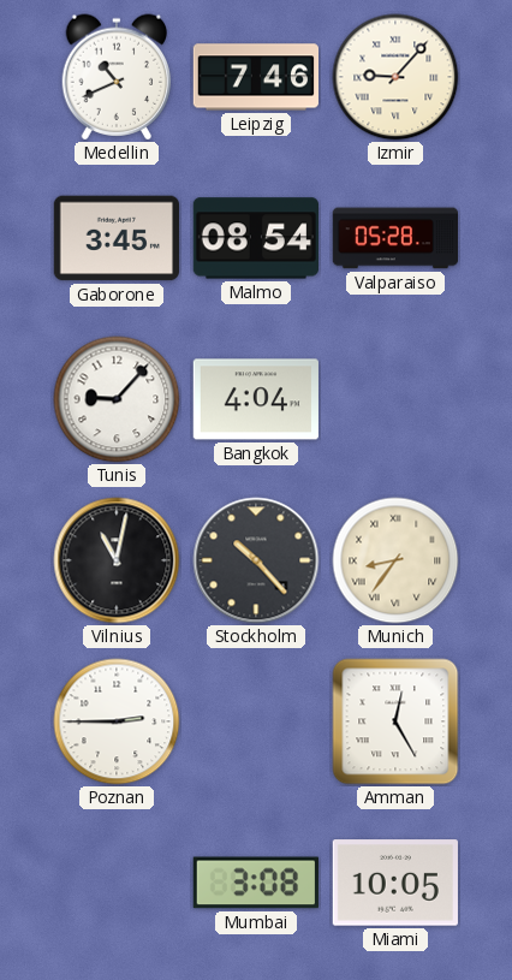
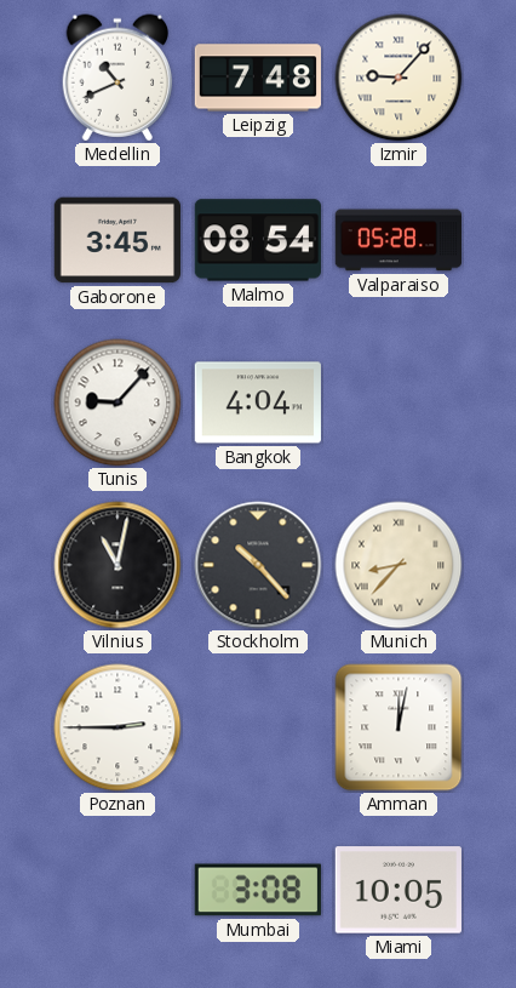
Leipzig: 7:46 -> 7:48
Munich: 8:36 -> 8:37
Amman: 12:25 -> 12:02
